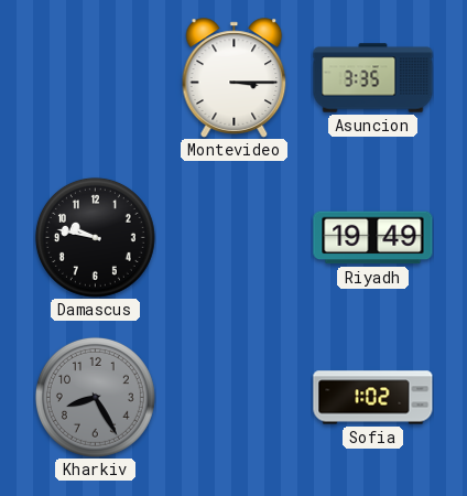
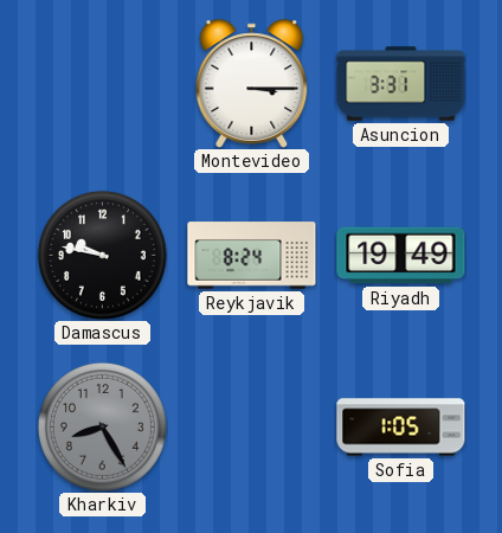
Asuncion: 3:35 -> 3:31
Reykjavik: none -> 8:24
Sofia: 1:02 -> 1:05
